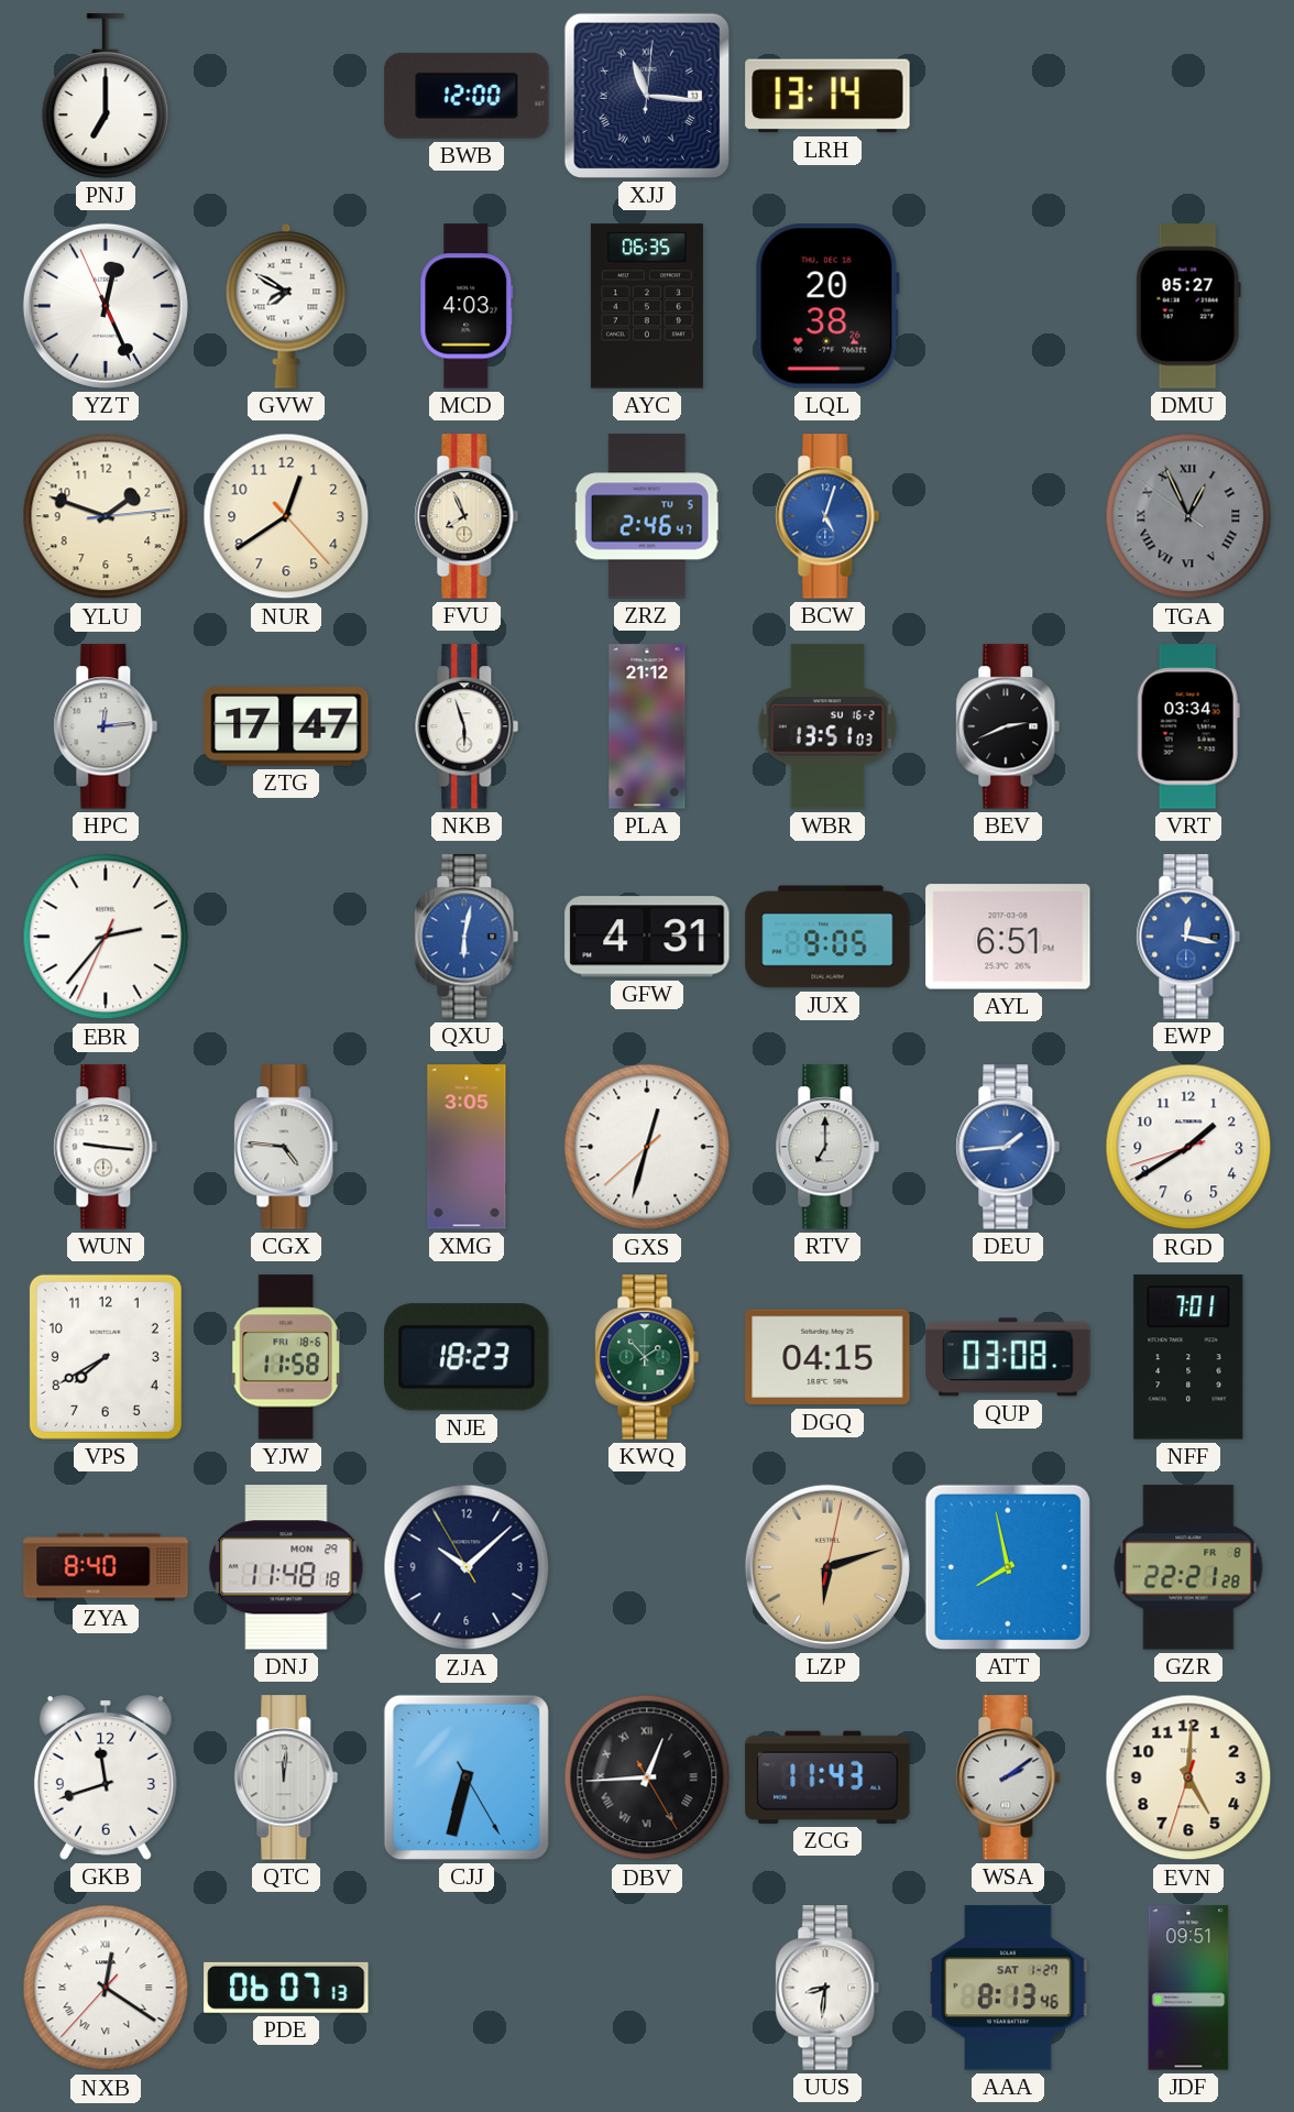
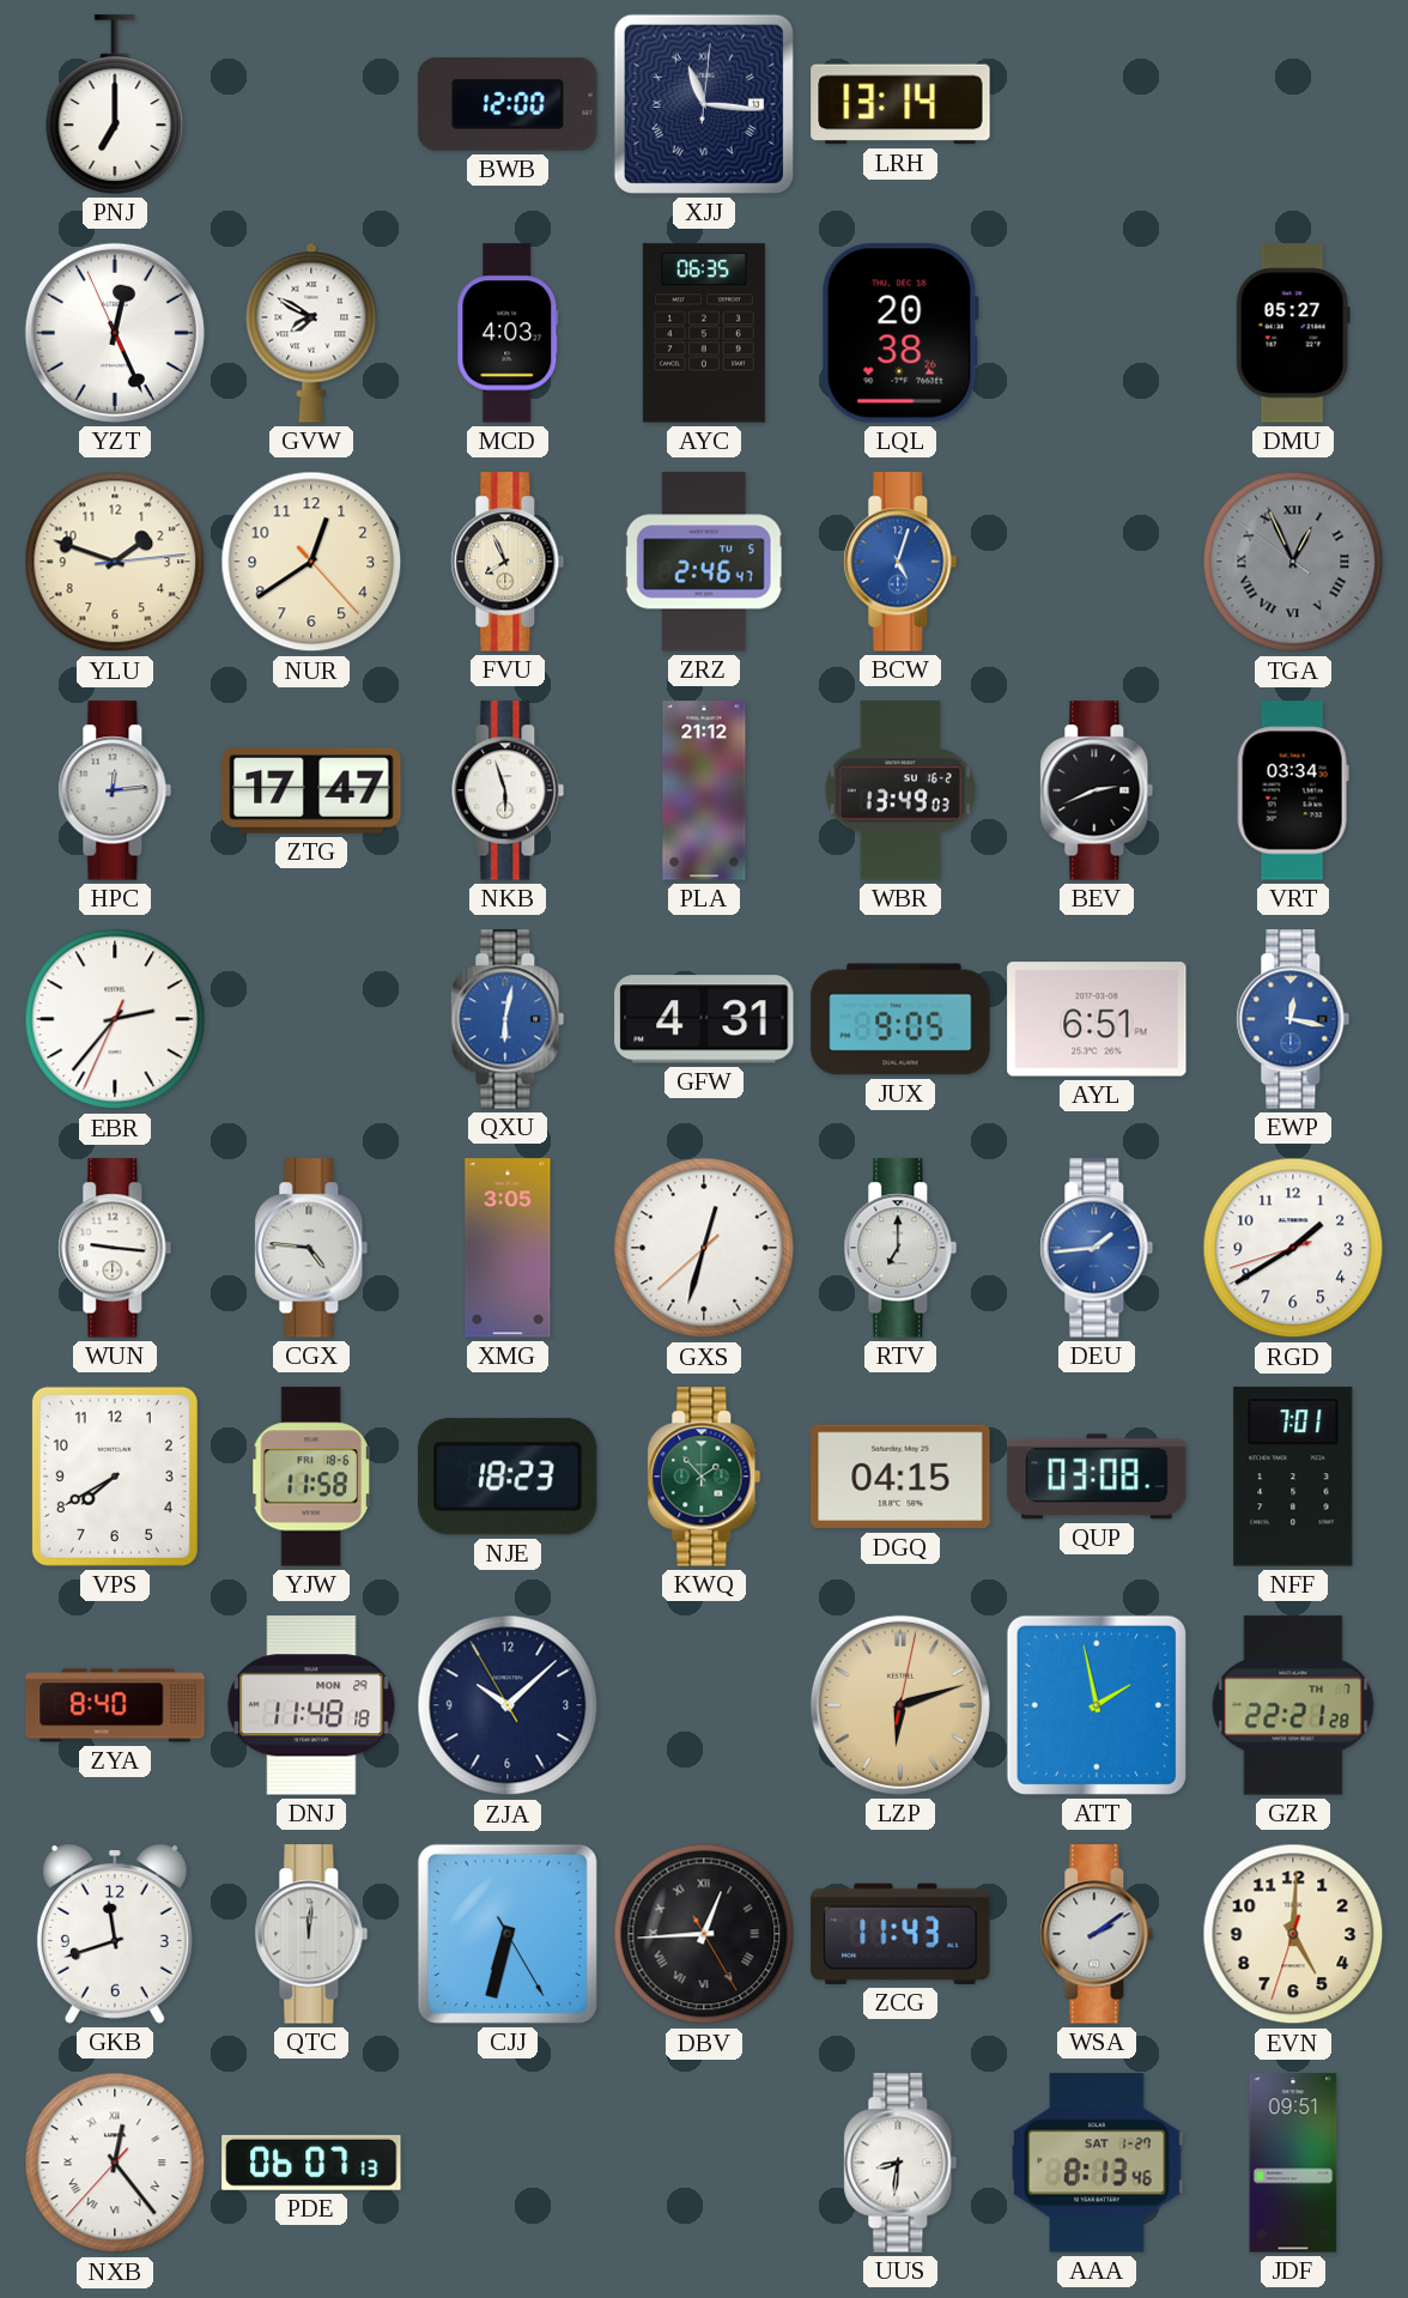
WBR: 13:51 -> 13:49
ATT: 7:58 -> 1:58
GZR date: FR 8 -> TH 7
NXB: 12:20 -> 12:23
